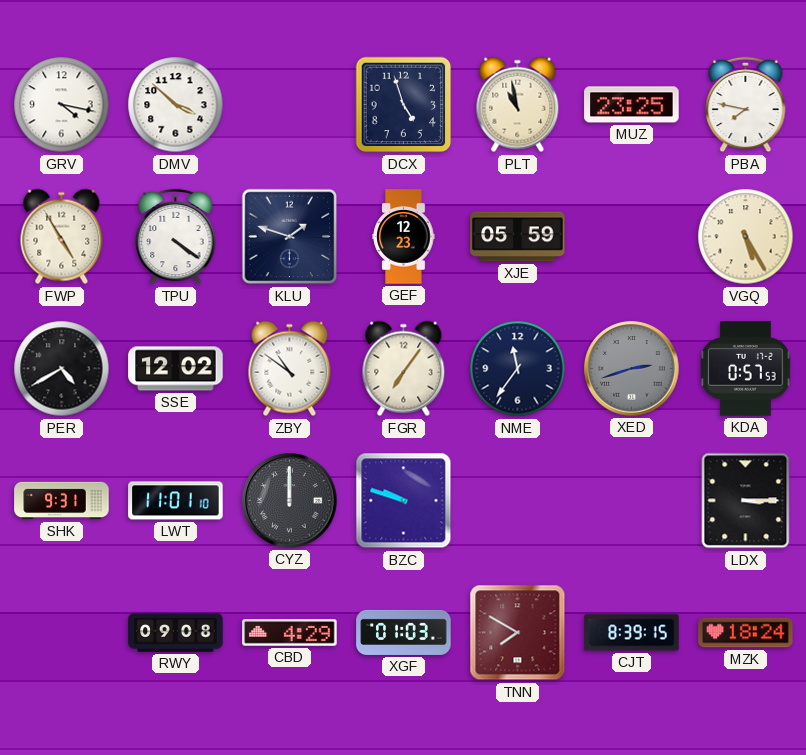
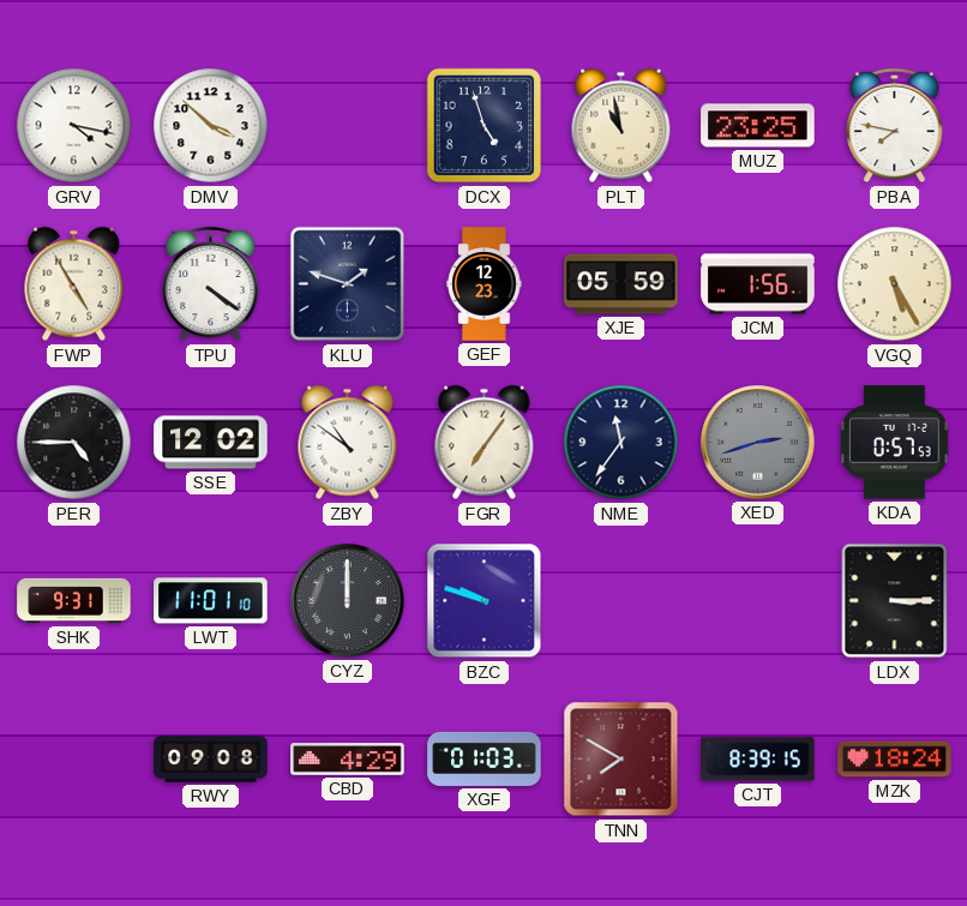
JCM: none -> 1:56
PER: 4:40 -> 4:45
